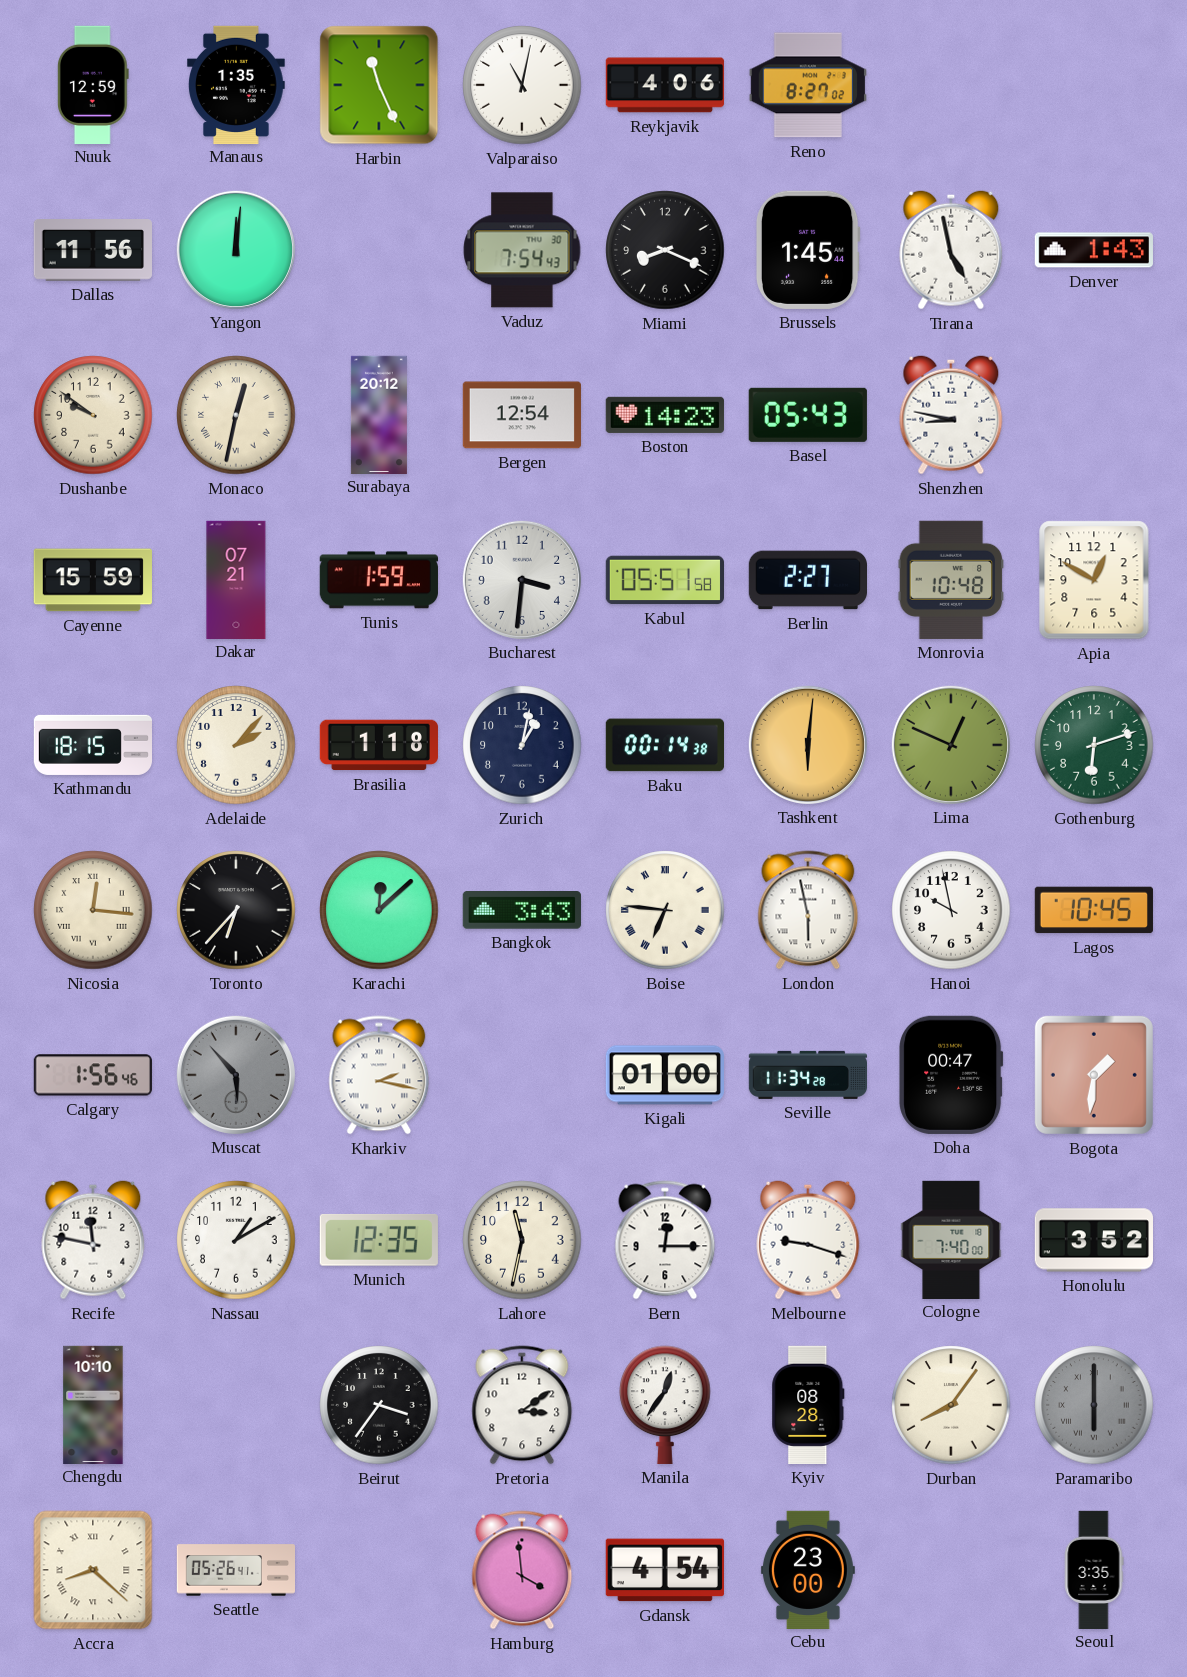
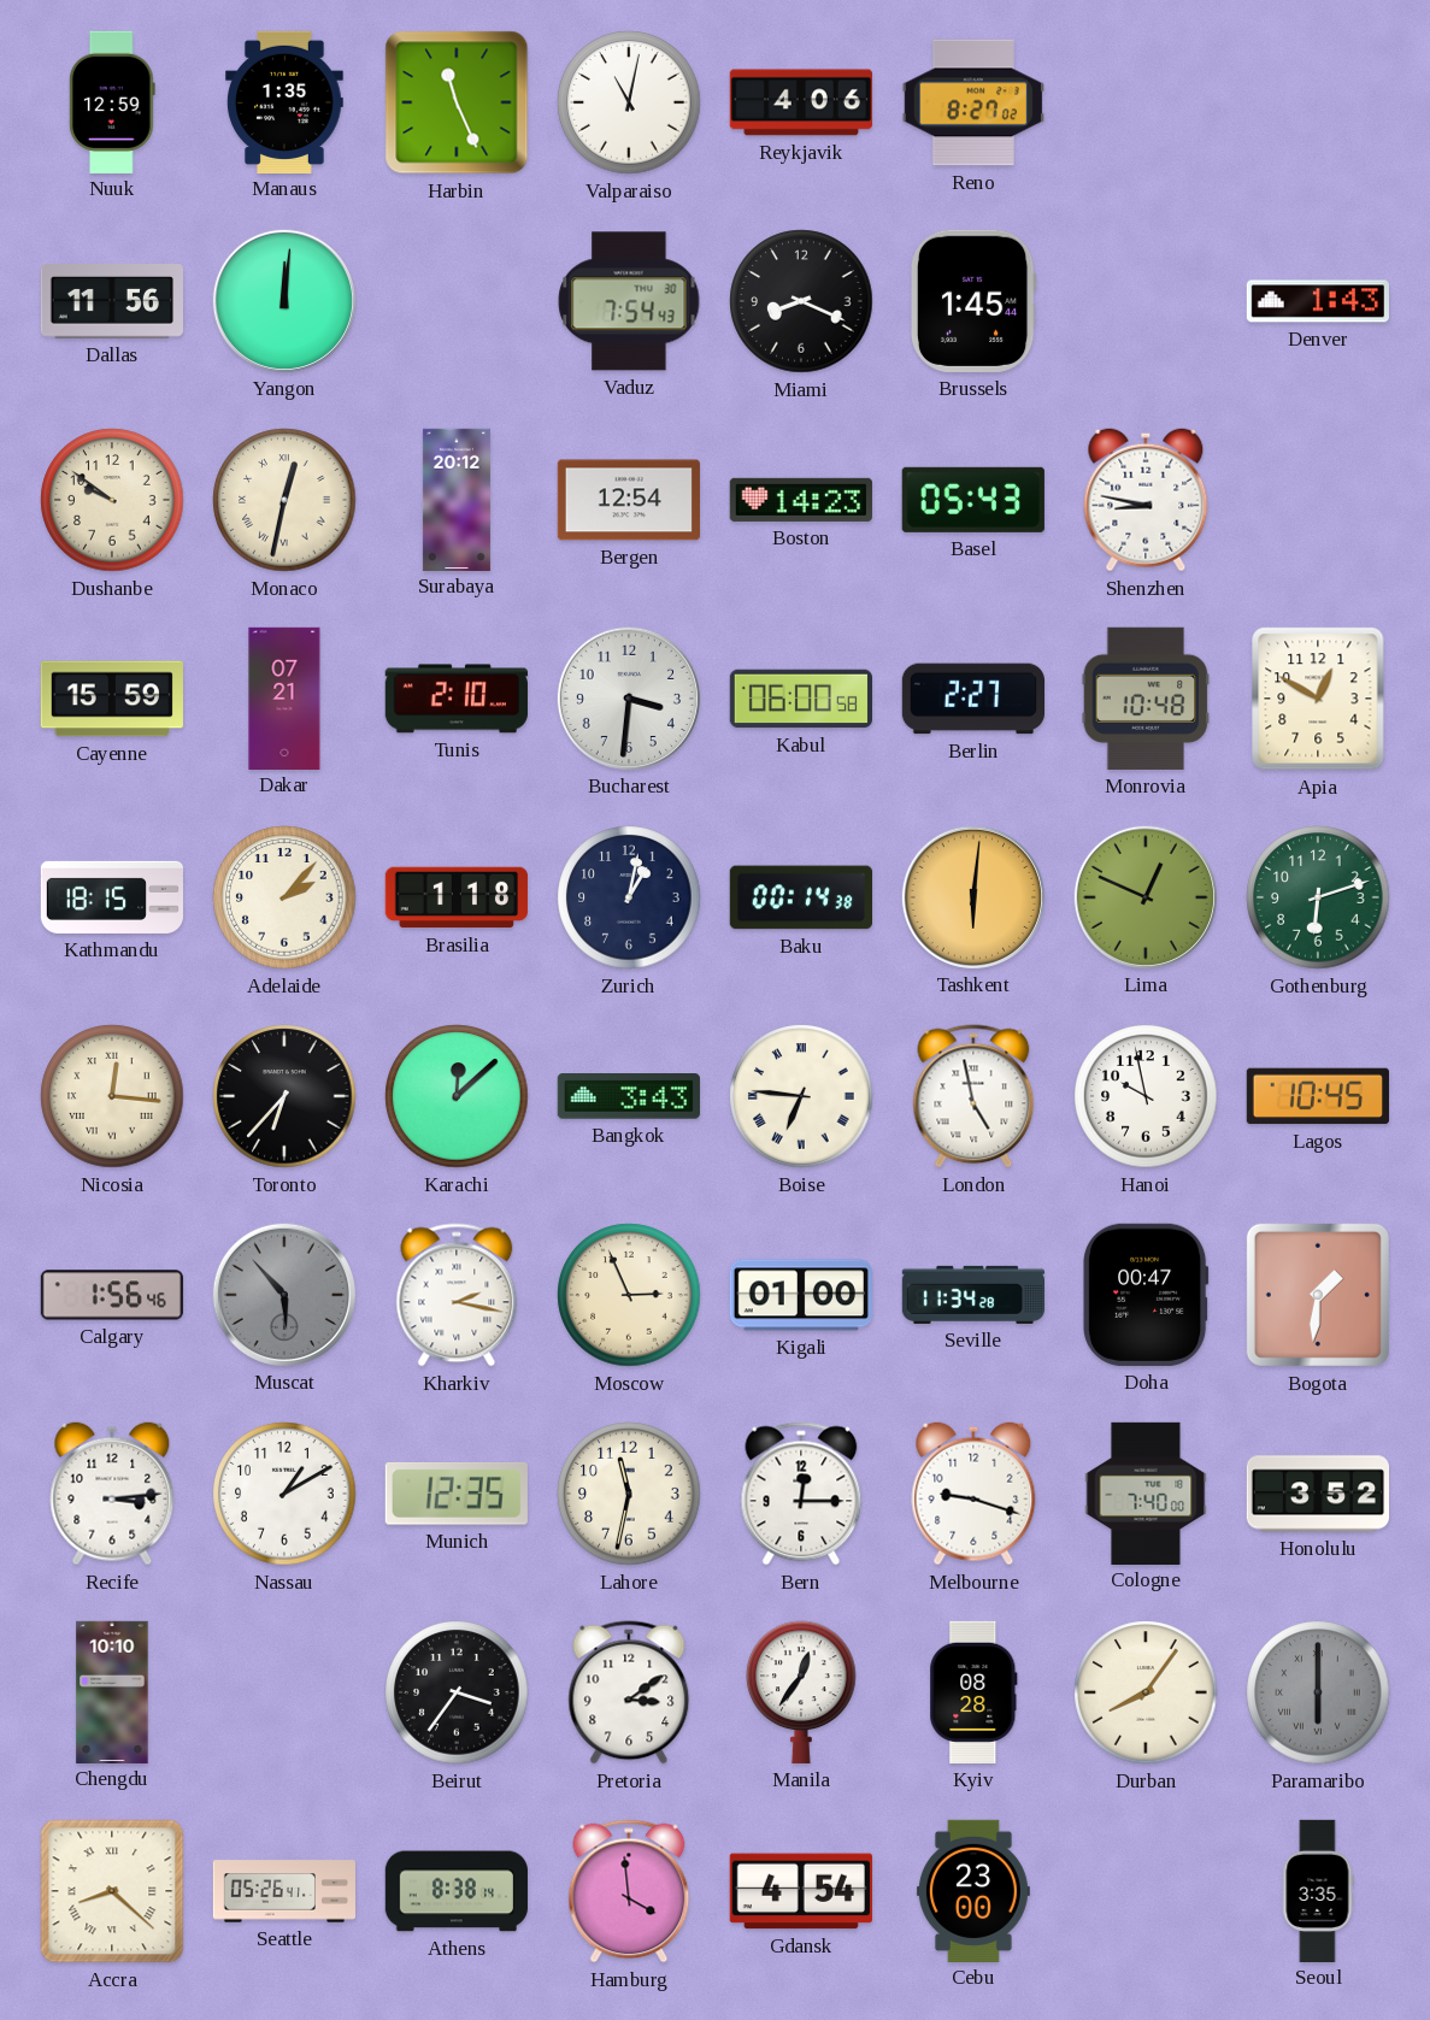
Tirana: 4:58 -> none
Tunis: 1:59 -> 2:10
Kabul: 05:51 -> 06:00
London: 5:58 -> 4:58
Moscow: none -> 2:56
Recife: 11:47 -> 3:14
Athens: none -> 8:38
